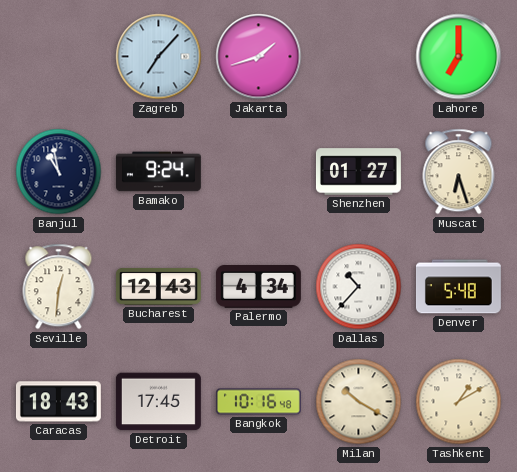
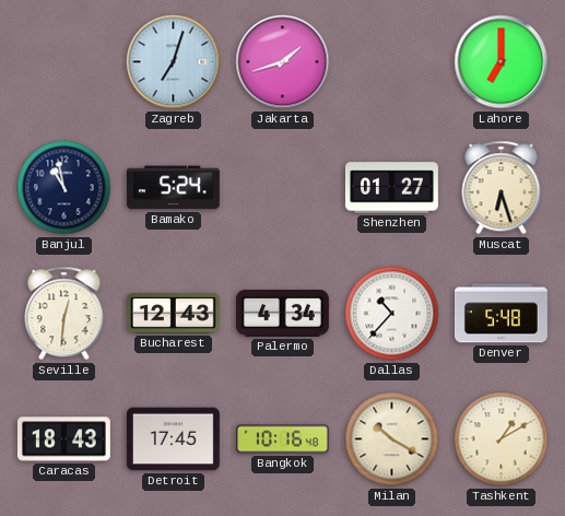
Zagreb: 7:07 -> 7:03
Bamako: 9:24 -> 5:24
